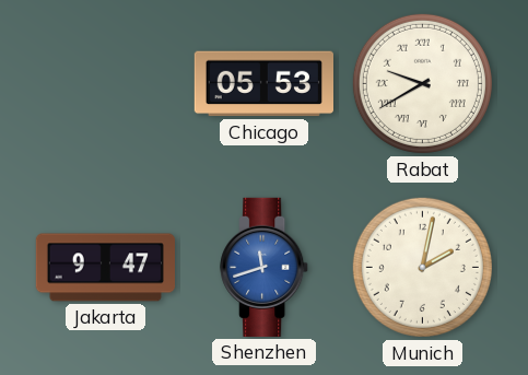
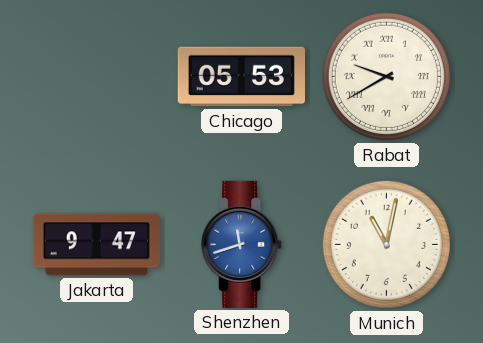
Munich: 2:02 -> 11:02
